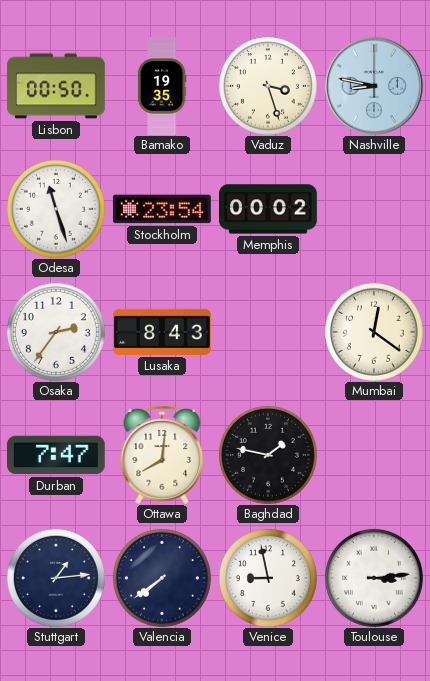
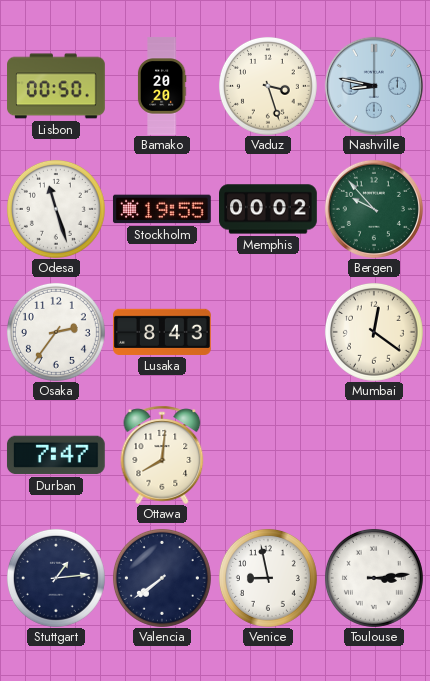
Bamako: 19:35 -> 20:20
Stockholm: 23:54 -> 19:55
Bergen: none -> 9:53
Baghdad: 1:47 -> none
